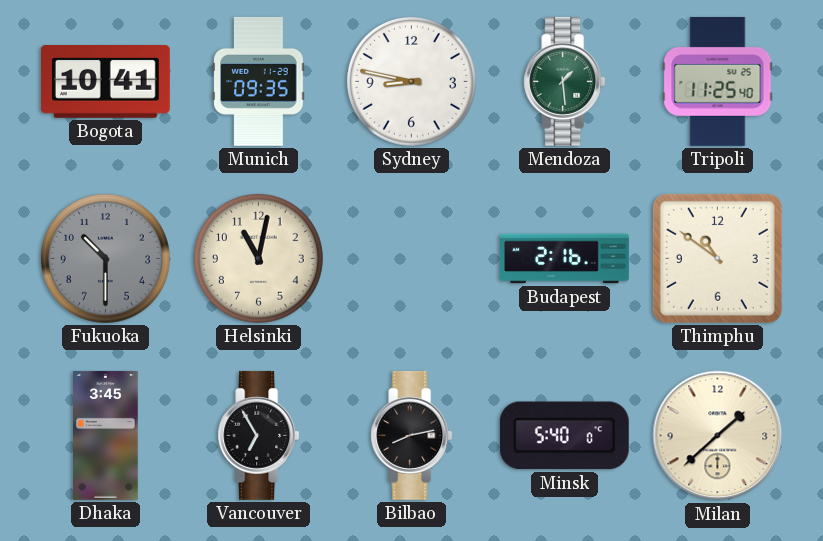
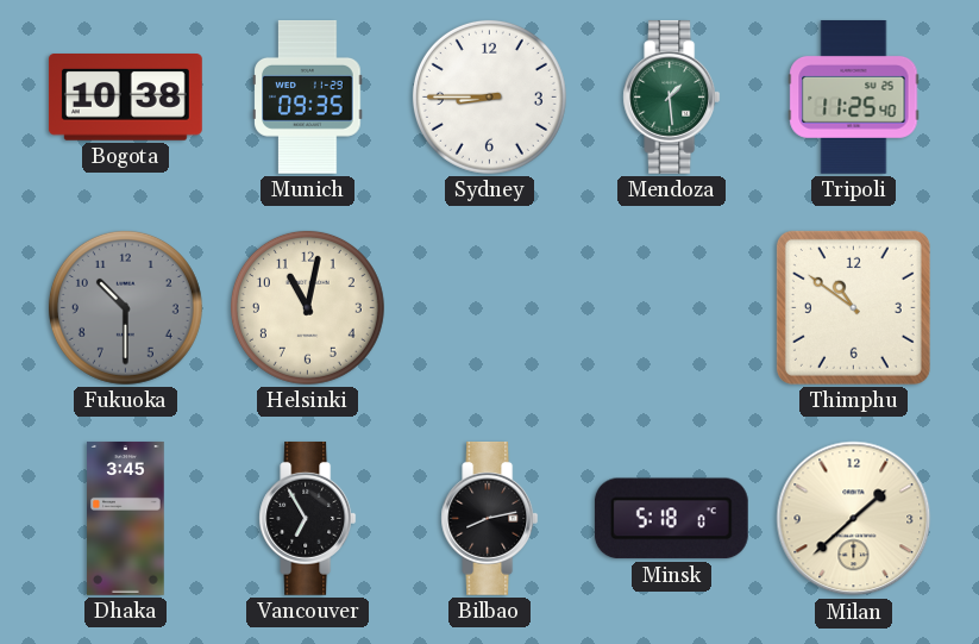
Bogota: 10:41 -> 10:38
Sydney: 8:47 -> 8:45
Budapest: 2:16 -> none
Minsk: 5:40 -> 5:18
